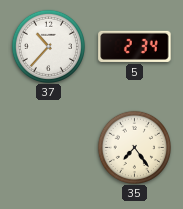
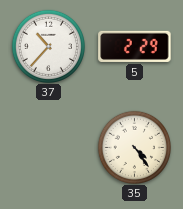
5: 2:34 -> 2:29
35: 7:24 -> 4:24
